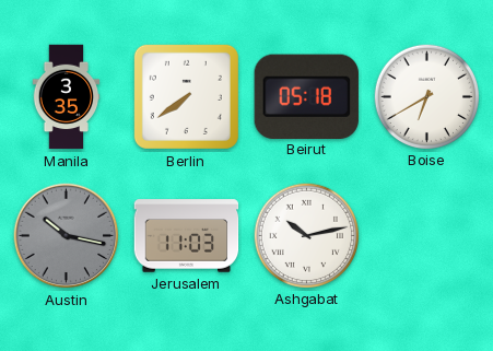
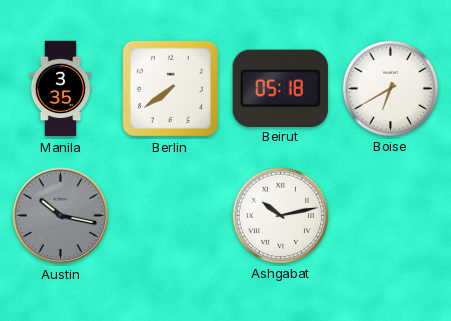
Jerusalem: 11:03 -> none
